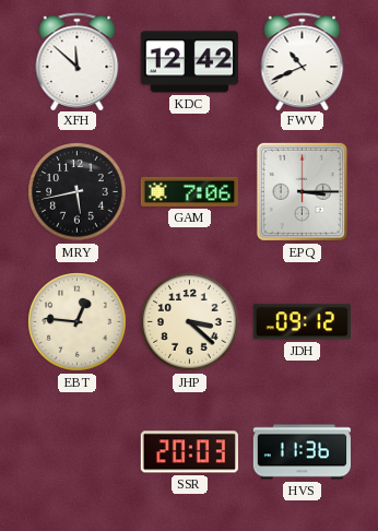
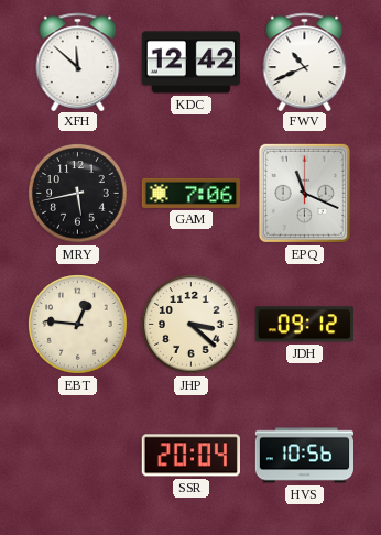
EPQ: 3:15 -> 11:19
SSR: 20:03 -> 20:04
HVS: 11:36 -> 10:56
